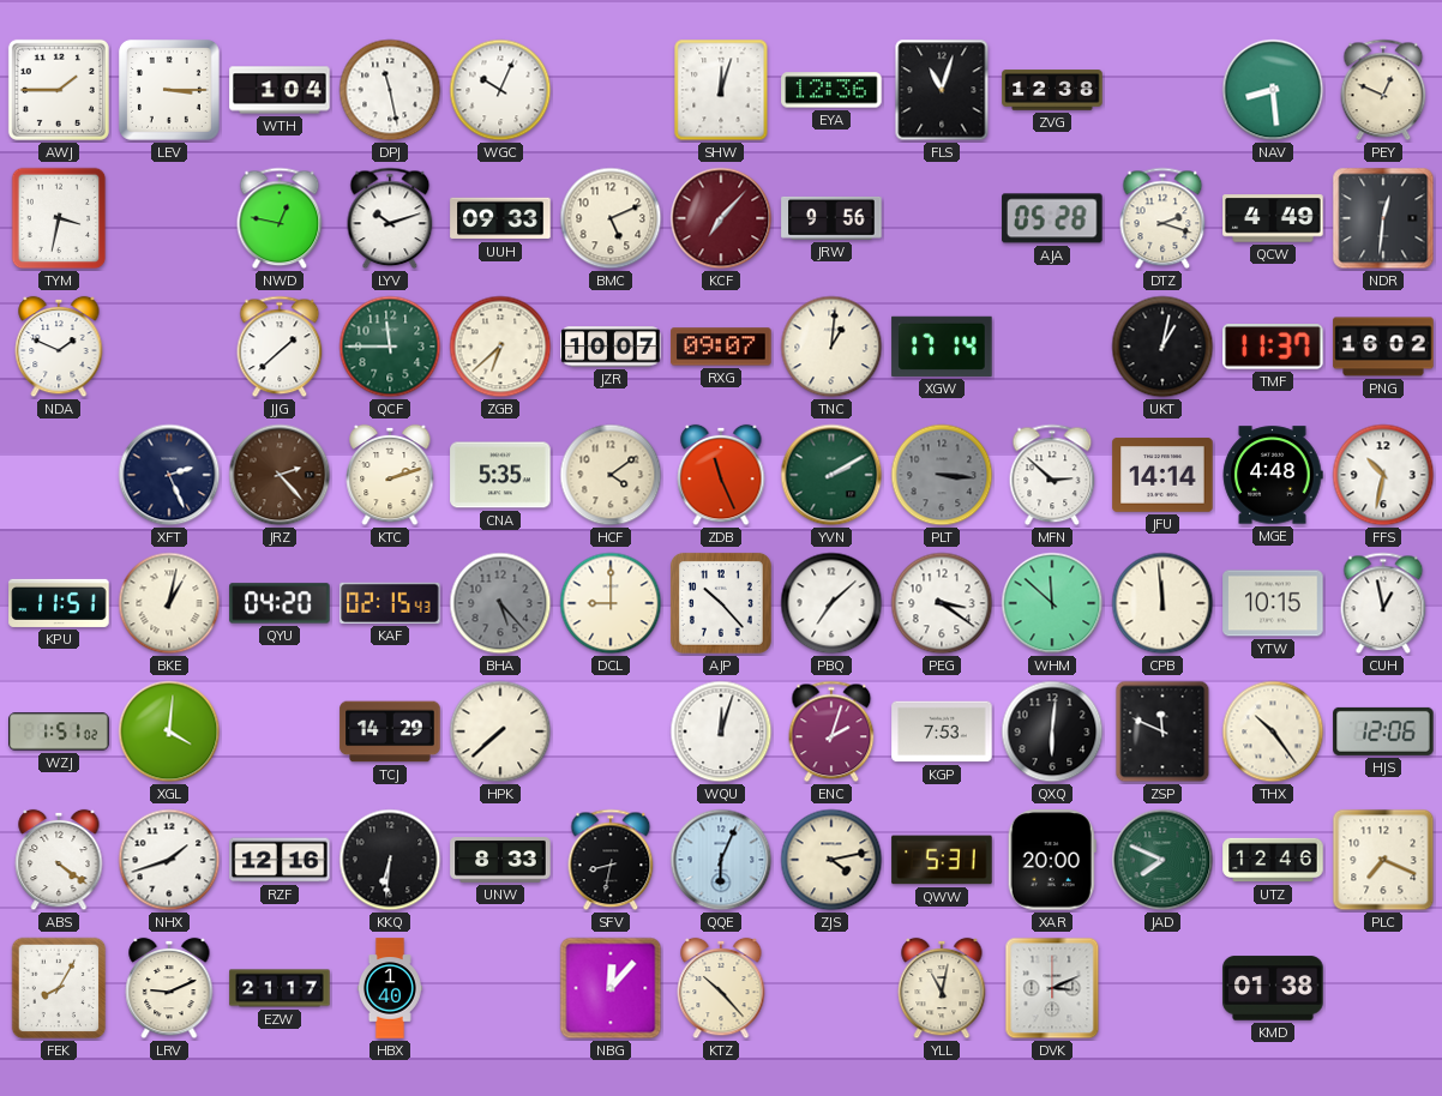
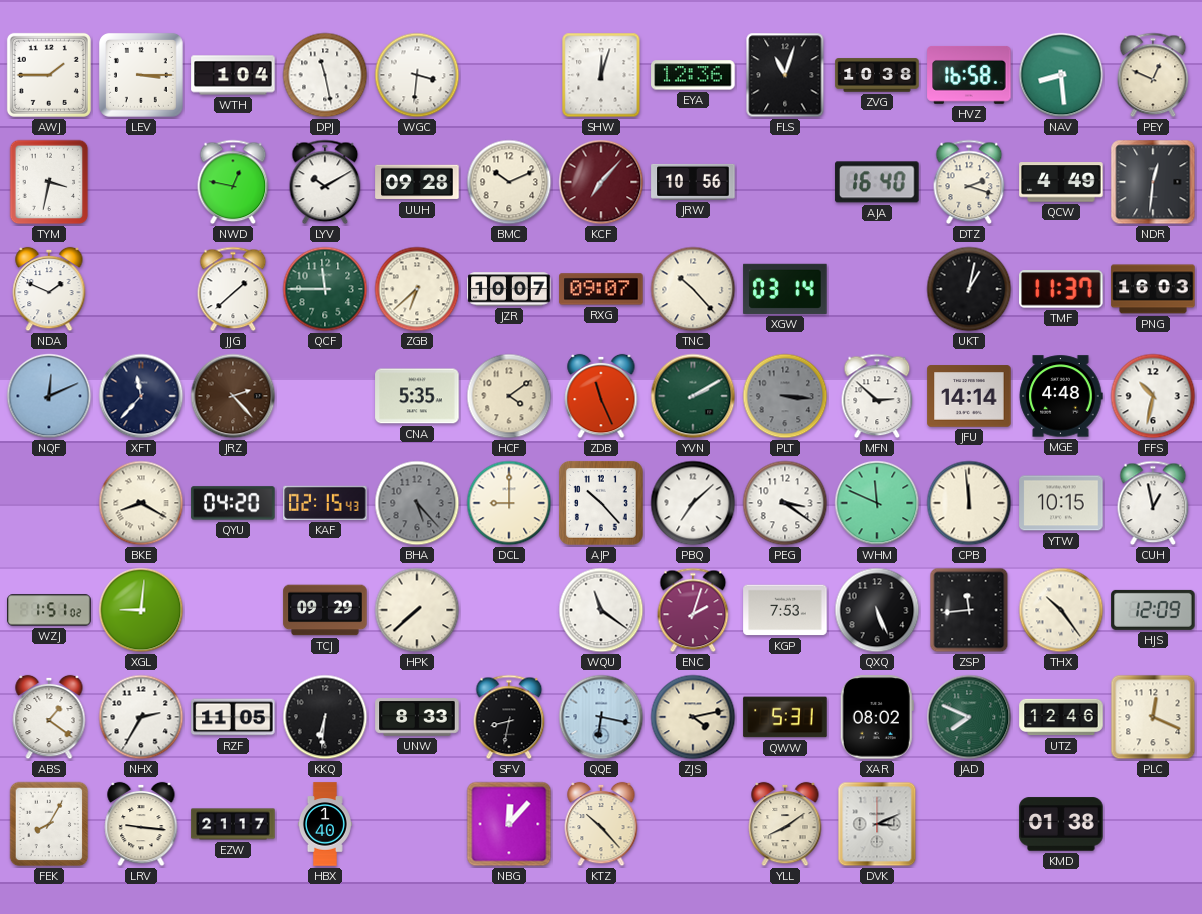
WGC: 10:04 -> 3:31
ZVG: 12:38 -> 10:38
HVZ: none -> 16:58
LYV: 10:12 -> 10:10
UUH: 09:33 -> 09:28
BMC: 5:11 -> 10:11
JRW: 9:56 -> 10:56
AJA: 05:28 -> 16:40
TNC: 1:01 -> 10:23
XGW: 17:14 -> 03:14
PNG: 16:02 -> 16:03
NQF: none -> 12:11
XFT: 2:26 -> 11:37
KTC: 2:12 -> none
KPU: 11:51 -> none
BKE: 1:02 -> 8:20
WHM: 11:52 -> 11:49
XGL: 4:01 -> 9:01
TCJ: 14:29 -> 09:29
WQU: 12:03 -> 11:21
QXQ: 6:01 -> 5:26
ZSP: 11:49 -> 11:44
HJS: 12:06 -> 12:09
ABS: 4:21 -> 1:21
NHX: 1:42 -> 2:35
RZF: 12:16 -> 11:05
QQE: 6:04 -> 6:17
XAR: 20:00 -> 08:02
PLC: 7:19 -> 12:19
LRV: 9:11 -> 9:16
YLL: 11:02 -> 8:09
